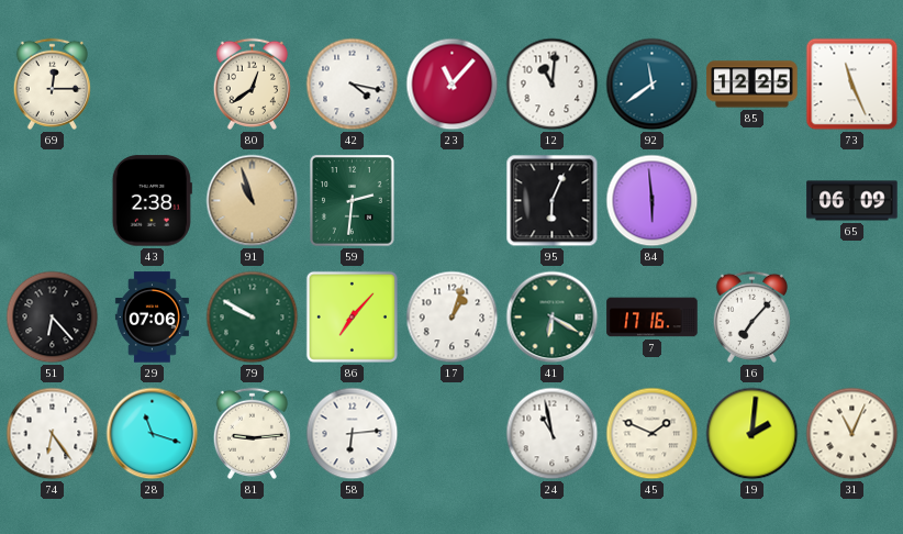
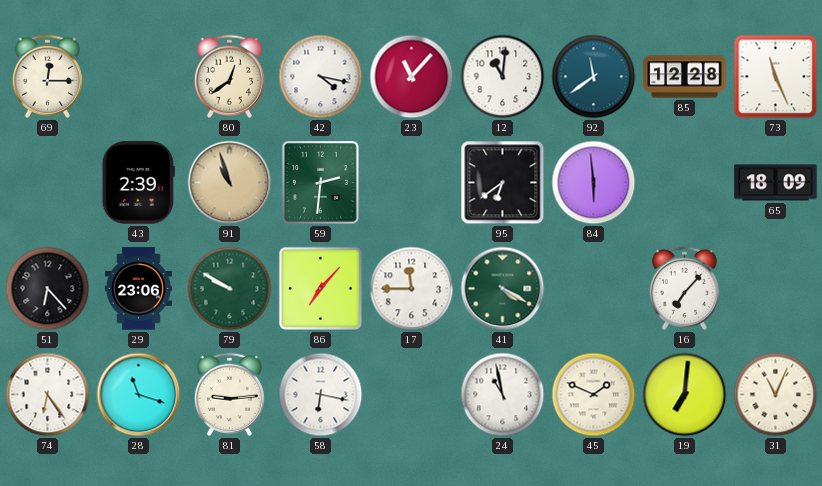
85: 12:25 -> 12:28
43: 2:38 -> 2:39
95: 6:04 -> 6:39
65: 06:09 -> 18:09
29: 07:06 -> 23:06
17: 1:03 -> 11:45
41: 6:20 -> 4:20
7: 17:16 -> none
58: 6:14 -> 6:17
19: 2:01 -> 7:01
